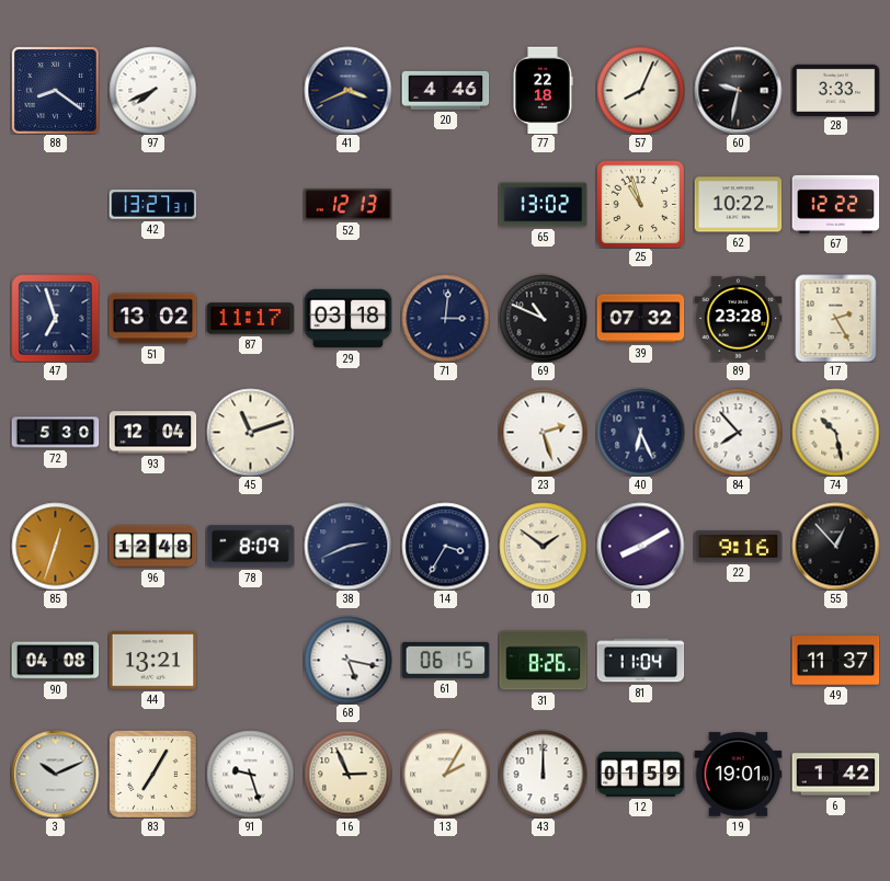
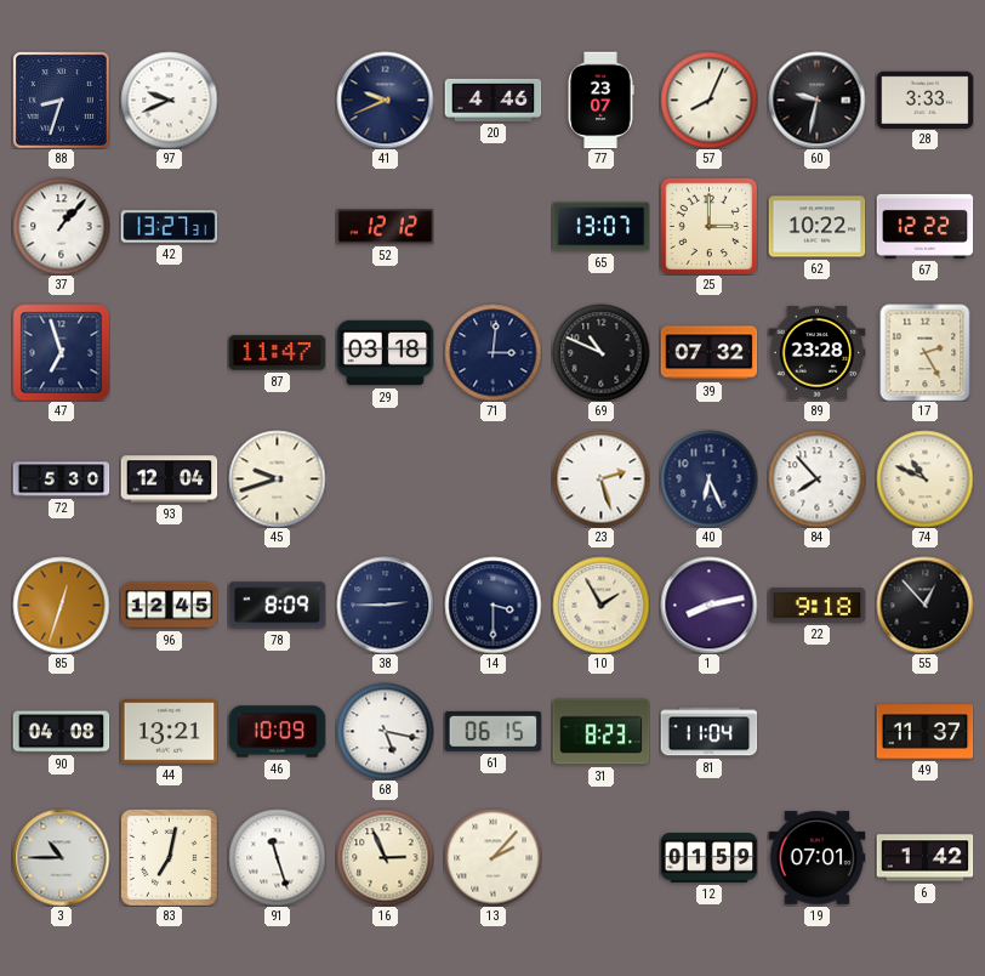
88: 8:21 -> 8:33
97: 7:41 -> 9:41
41: 3:41 -> 9:41
77: 22:18 -> 23:07
37: none -> 1:07
52: 12:13 -> 12:12
65: 13:02 -> 13:07
25: 10:57 -> 3:00
51: 13:02 -> none
87: 11:17 -> 11:47
45: 11:12 -> 9:42
74: 10:28 -> 10:49
96: 12:48 -> 12:45
38: 2:41 -> 2:45
14: 3:35 -> 3:30
10: 1:51 -> 1:55
1: 8:10 -> 8:13
22: 9:16 -> 9:18
46: none -> 10:09
31: 8:26 -> 8:23
3: 10:11 -> 10:45
83: 7:05 -> 7:02
91: 9:27 -> 11:27
13: 2:05 -> 2:07
43: 12:00 -> none
19: 19:01 -> 07:01
